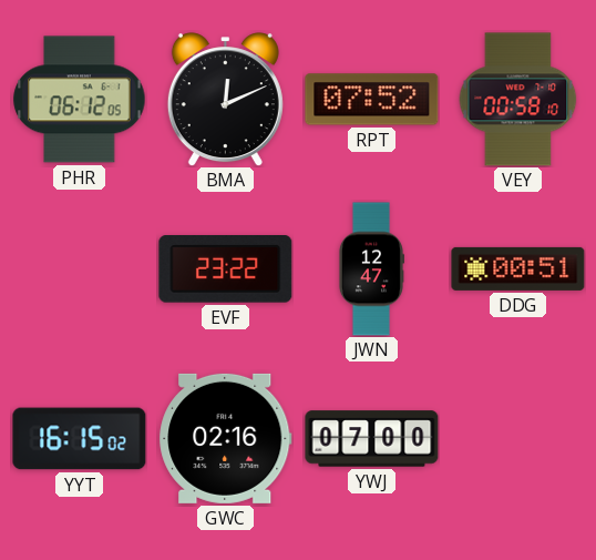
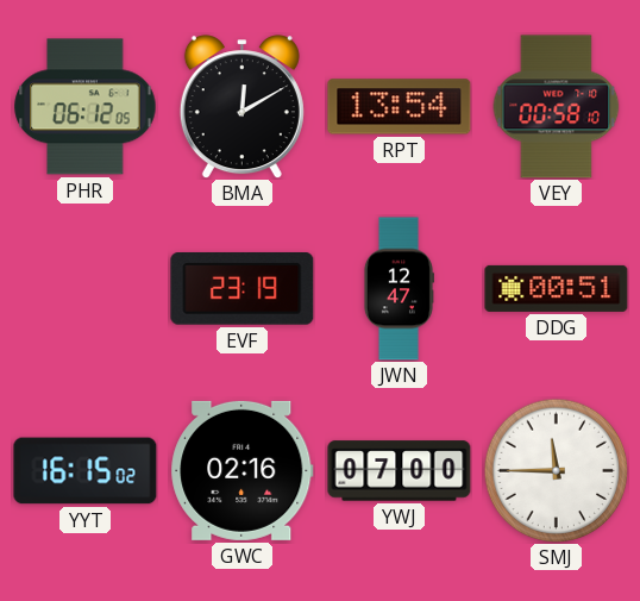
BMA: 12:11 -> 12:10
RPT: 07:52 -> 13:54
EVF: 23:22 -> 23:19
SMJ: none -> 11:45
